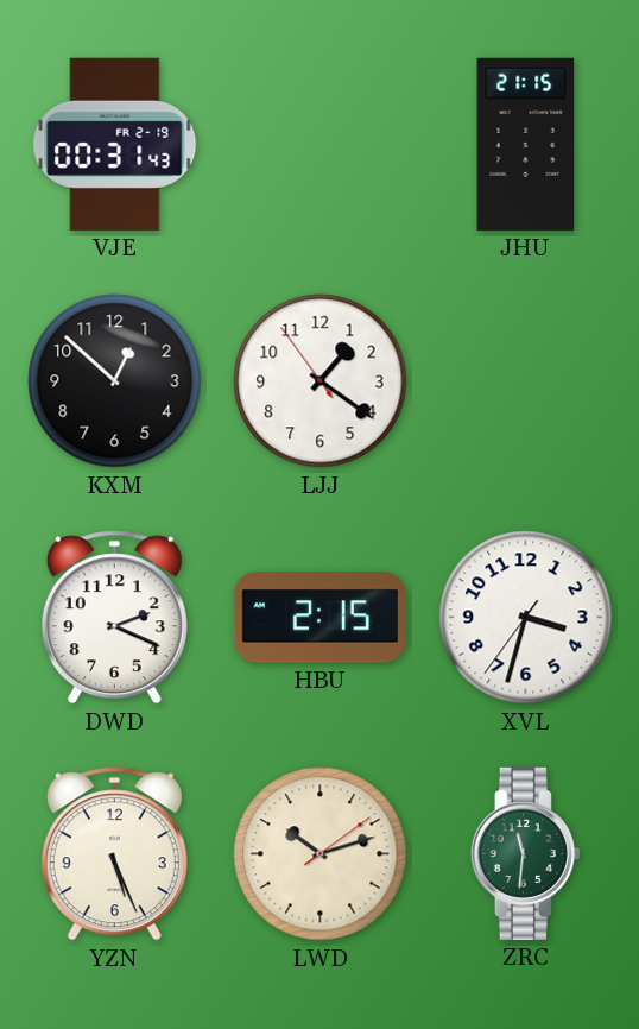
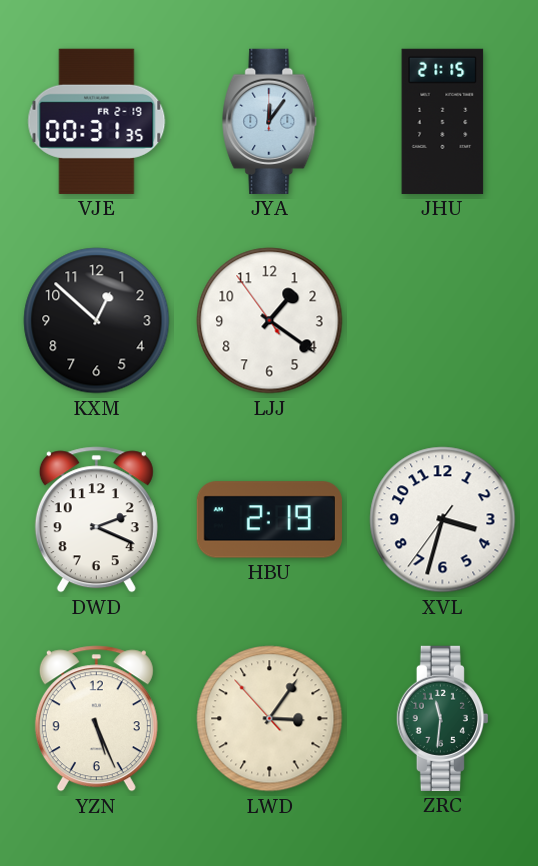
VJE: 00:31:43 -> 00:31:35
JYA: none -> 12:06
HBU: 2:15 -> 2:19
LWD: 10:12 -> 3:05
